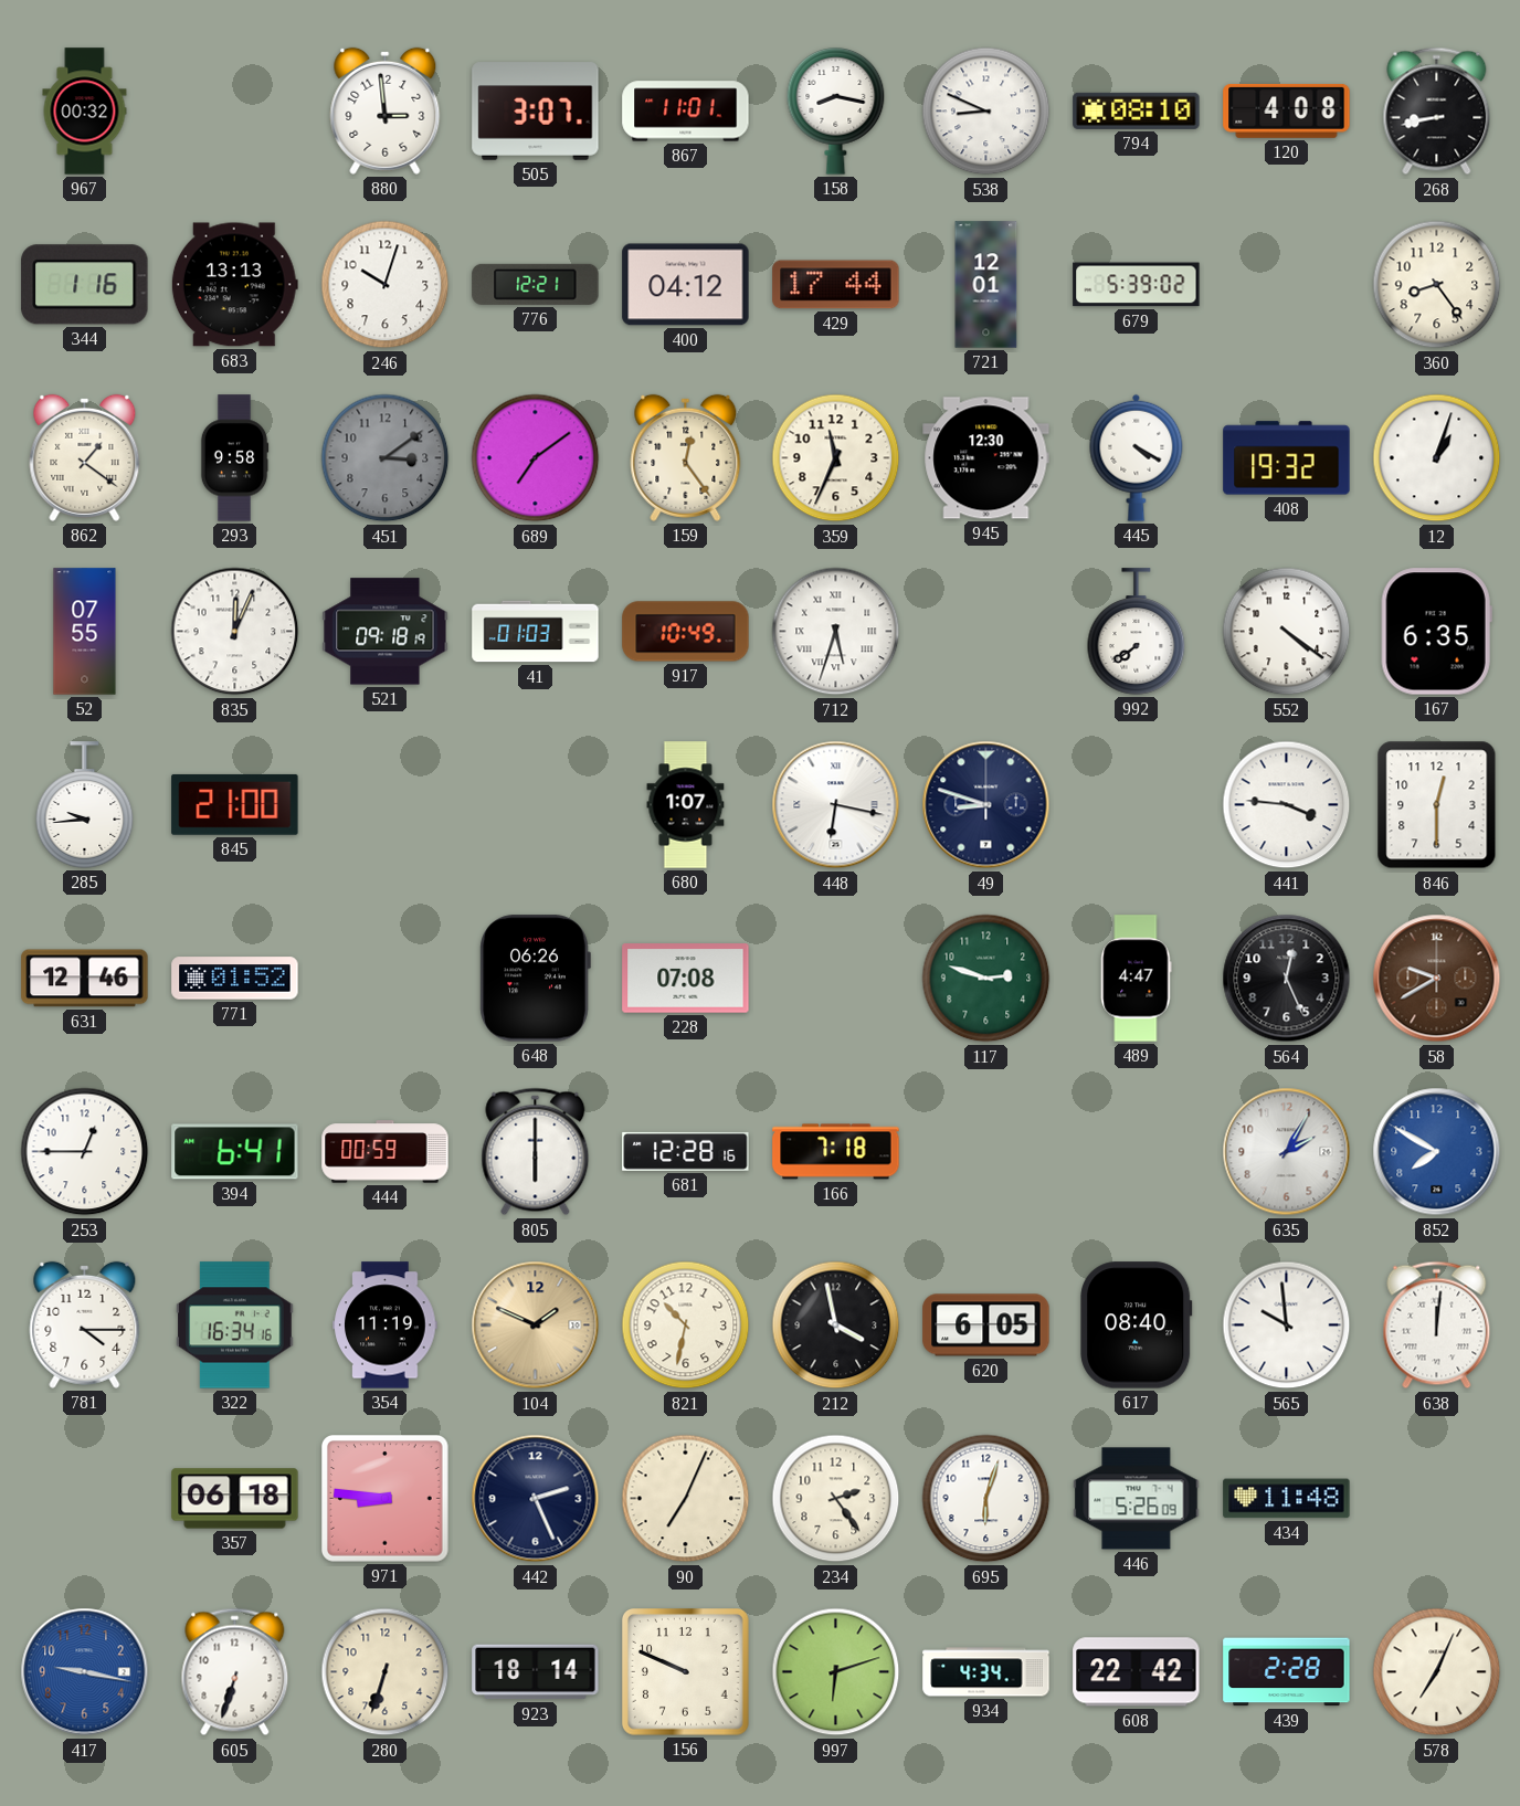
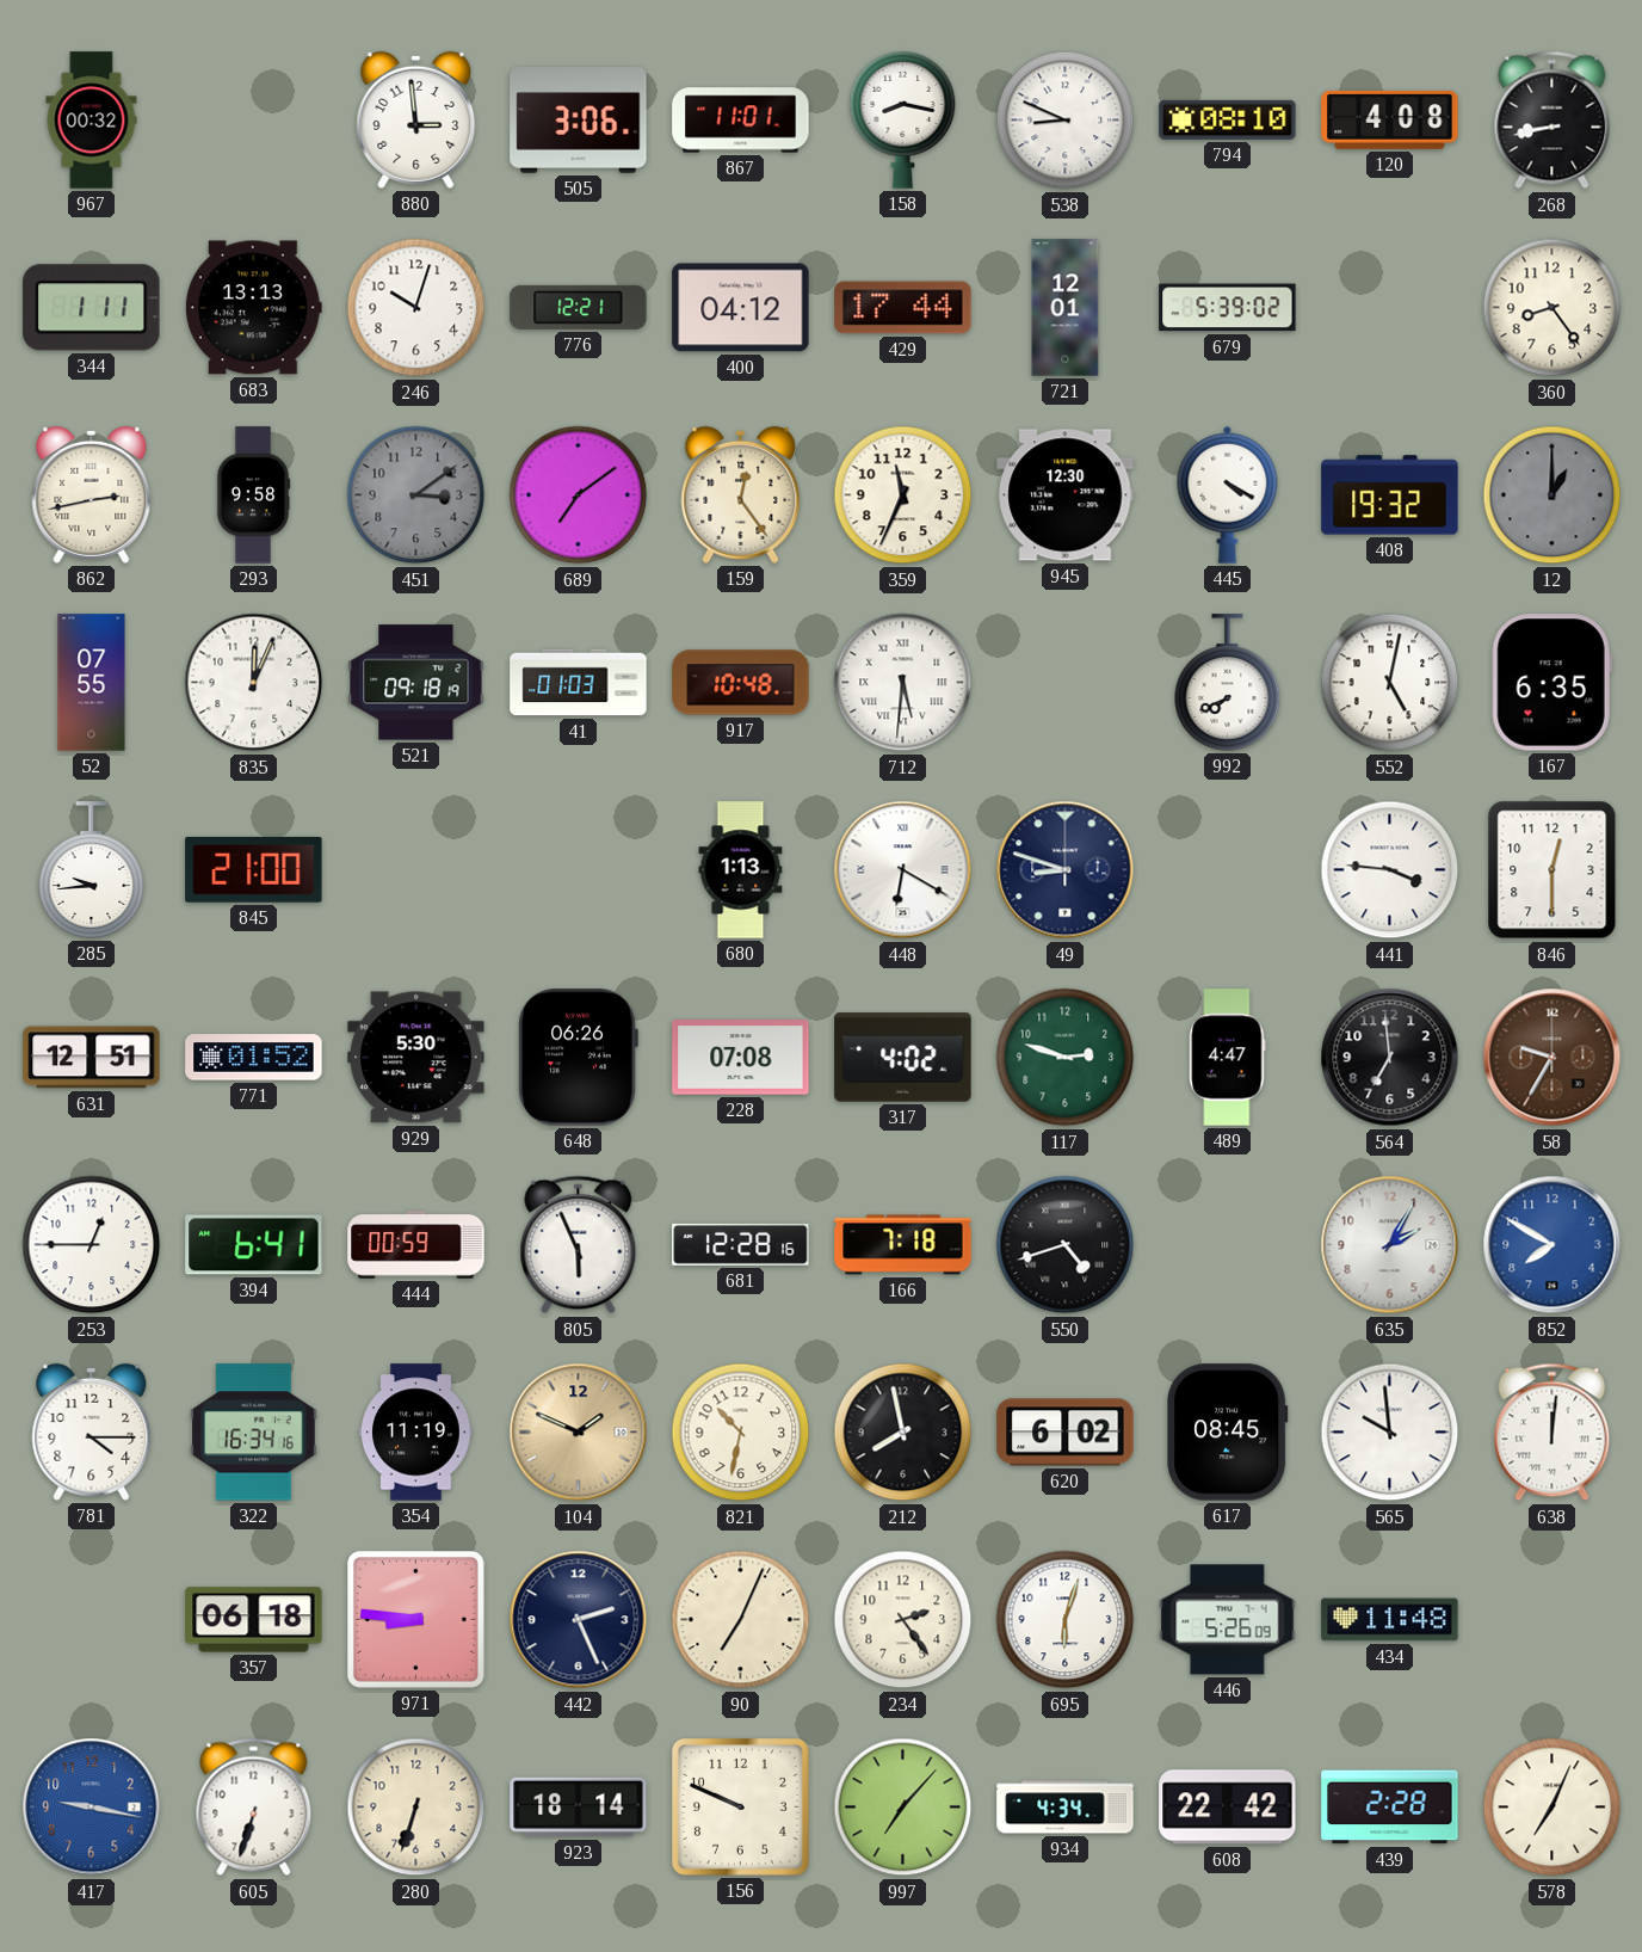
505: 3:07 -> 3:06
344: 1:16 -> 1:11
862: 1:21 -> 2:43
12: 1:03 -> 1:00
12 dial: white -> grey
917: 10:49 -> 10:48
712: 5:33 -> 5:31
992: 7:39 -> 7:41
552: 4:21 -> 5:02
680: 1:07 -> 1:13
448: 6:17 -> 6:20
631: 12:46 -> 12:51
929: none -> 5:30
317: none -> 4:02
564: 12:26 -> 6:59
58: 9:40 -> 9:35
805: 6:00 -> 5:56
550: none -> 4:42
212: 3:58 -> 7:58
620: 6:05 -> 6:02
617: 08:40 -> 08:45
997: 6:12 -> 7:07
